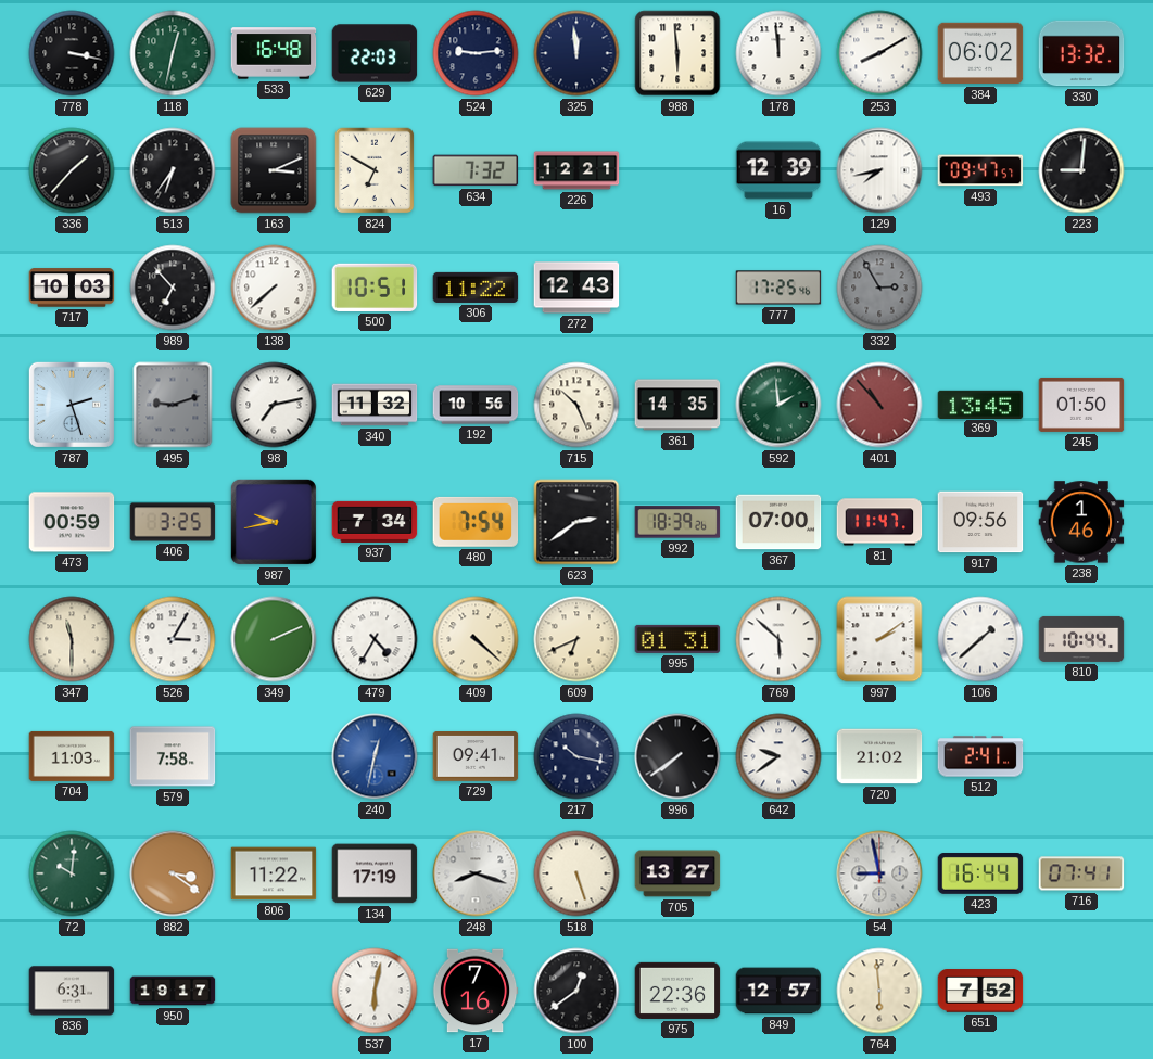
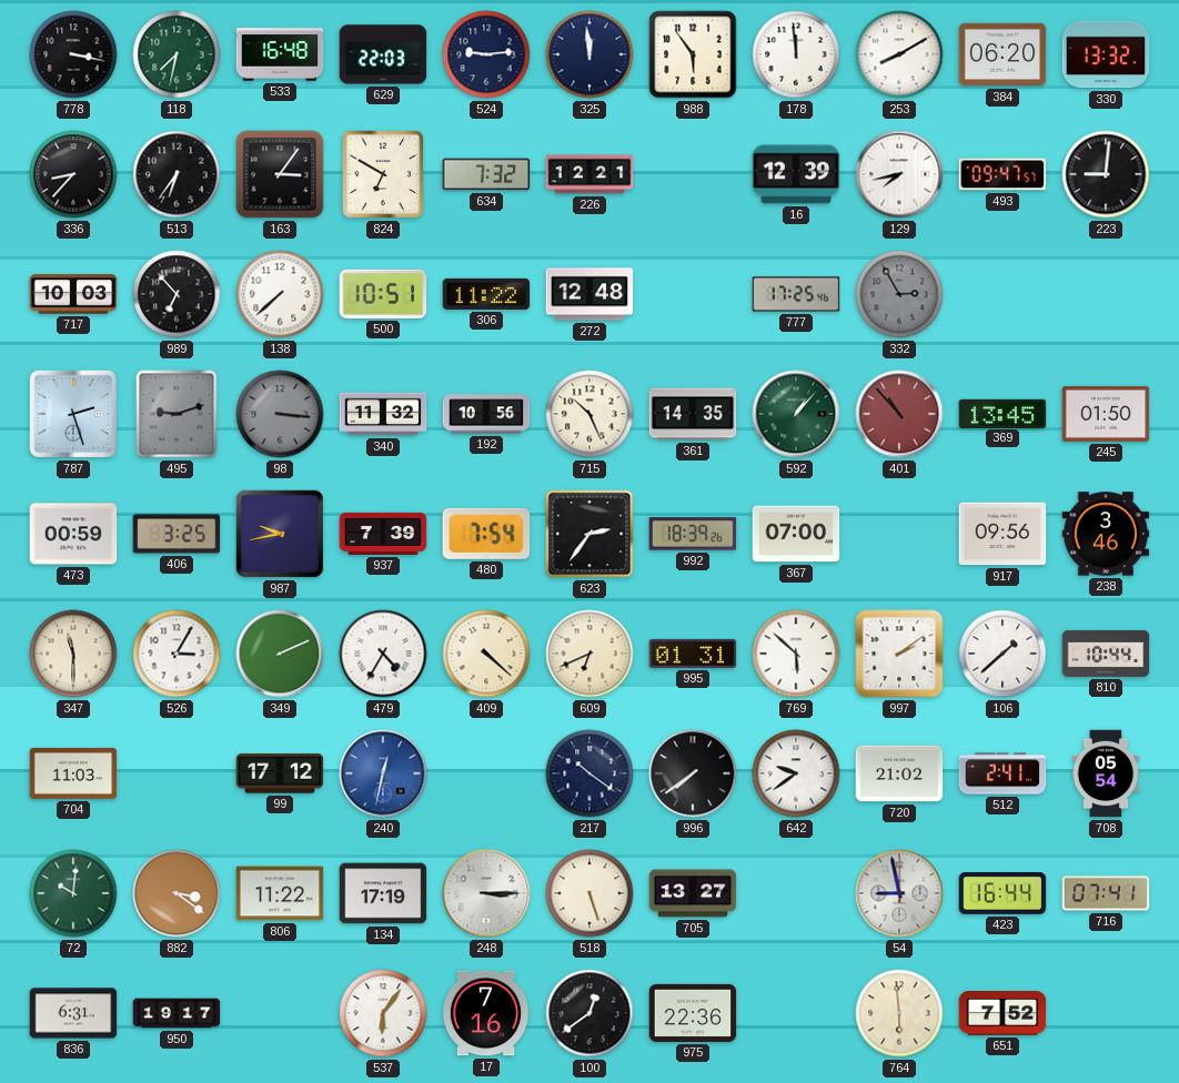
118: 12:32 -> 7:32
988: 5:59 -> 5:54
384: 06:02 -> 06:20
336: 1:37 -> 8:37
163: 3:11 -> 3:06
272: 12:43 -> 12:48
98: 7:13 -> 3:16
98 dial: white -> grey
592: 1:59 -> 1:07
937: 7:34 -> 7:39
623: 2:39 -> 2:36
81: 11:47 -> none
238: 1:46 -> 3:46
579: 7:58 -> none
99: none -> 17:12
729: 09:41 -> none
217: 10:17 -> 10:21
708: none -> 05:54
248: 8:18 -> 3:15
537: 6:02 -> 6:06
849: 12:57 -> none
